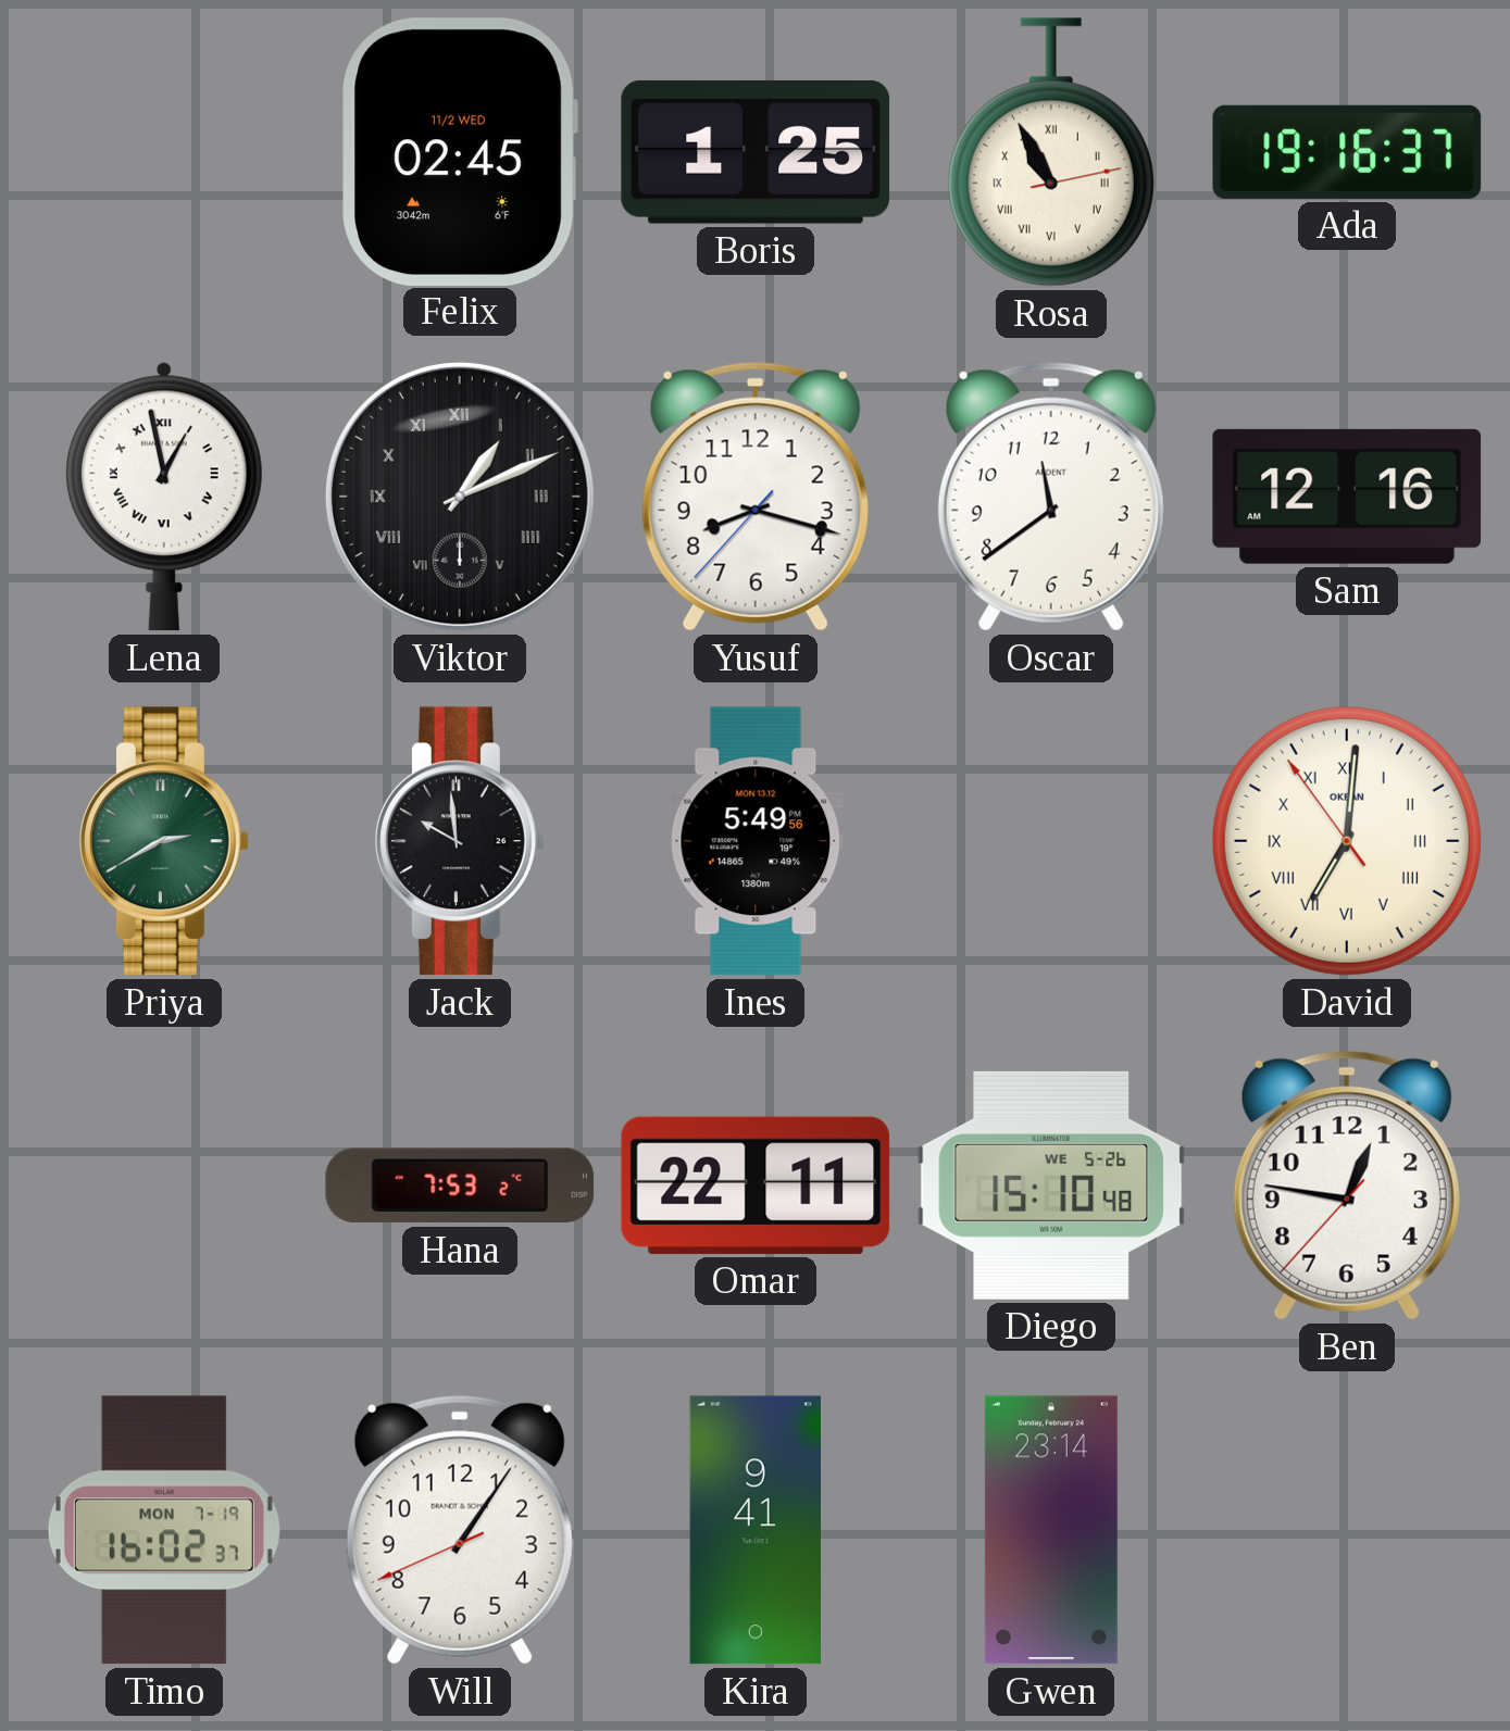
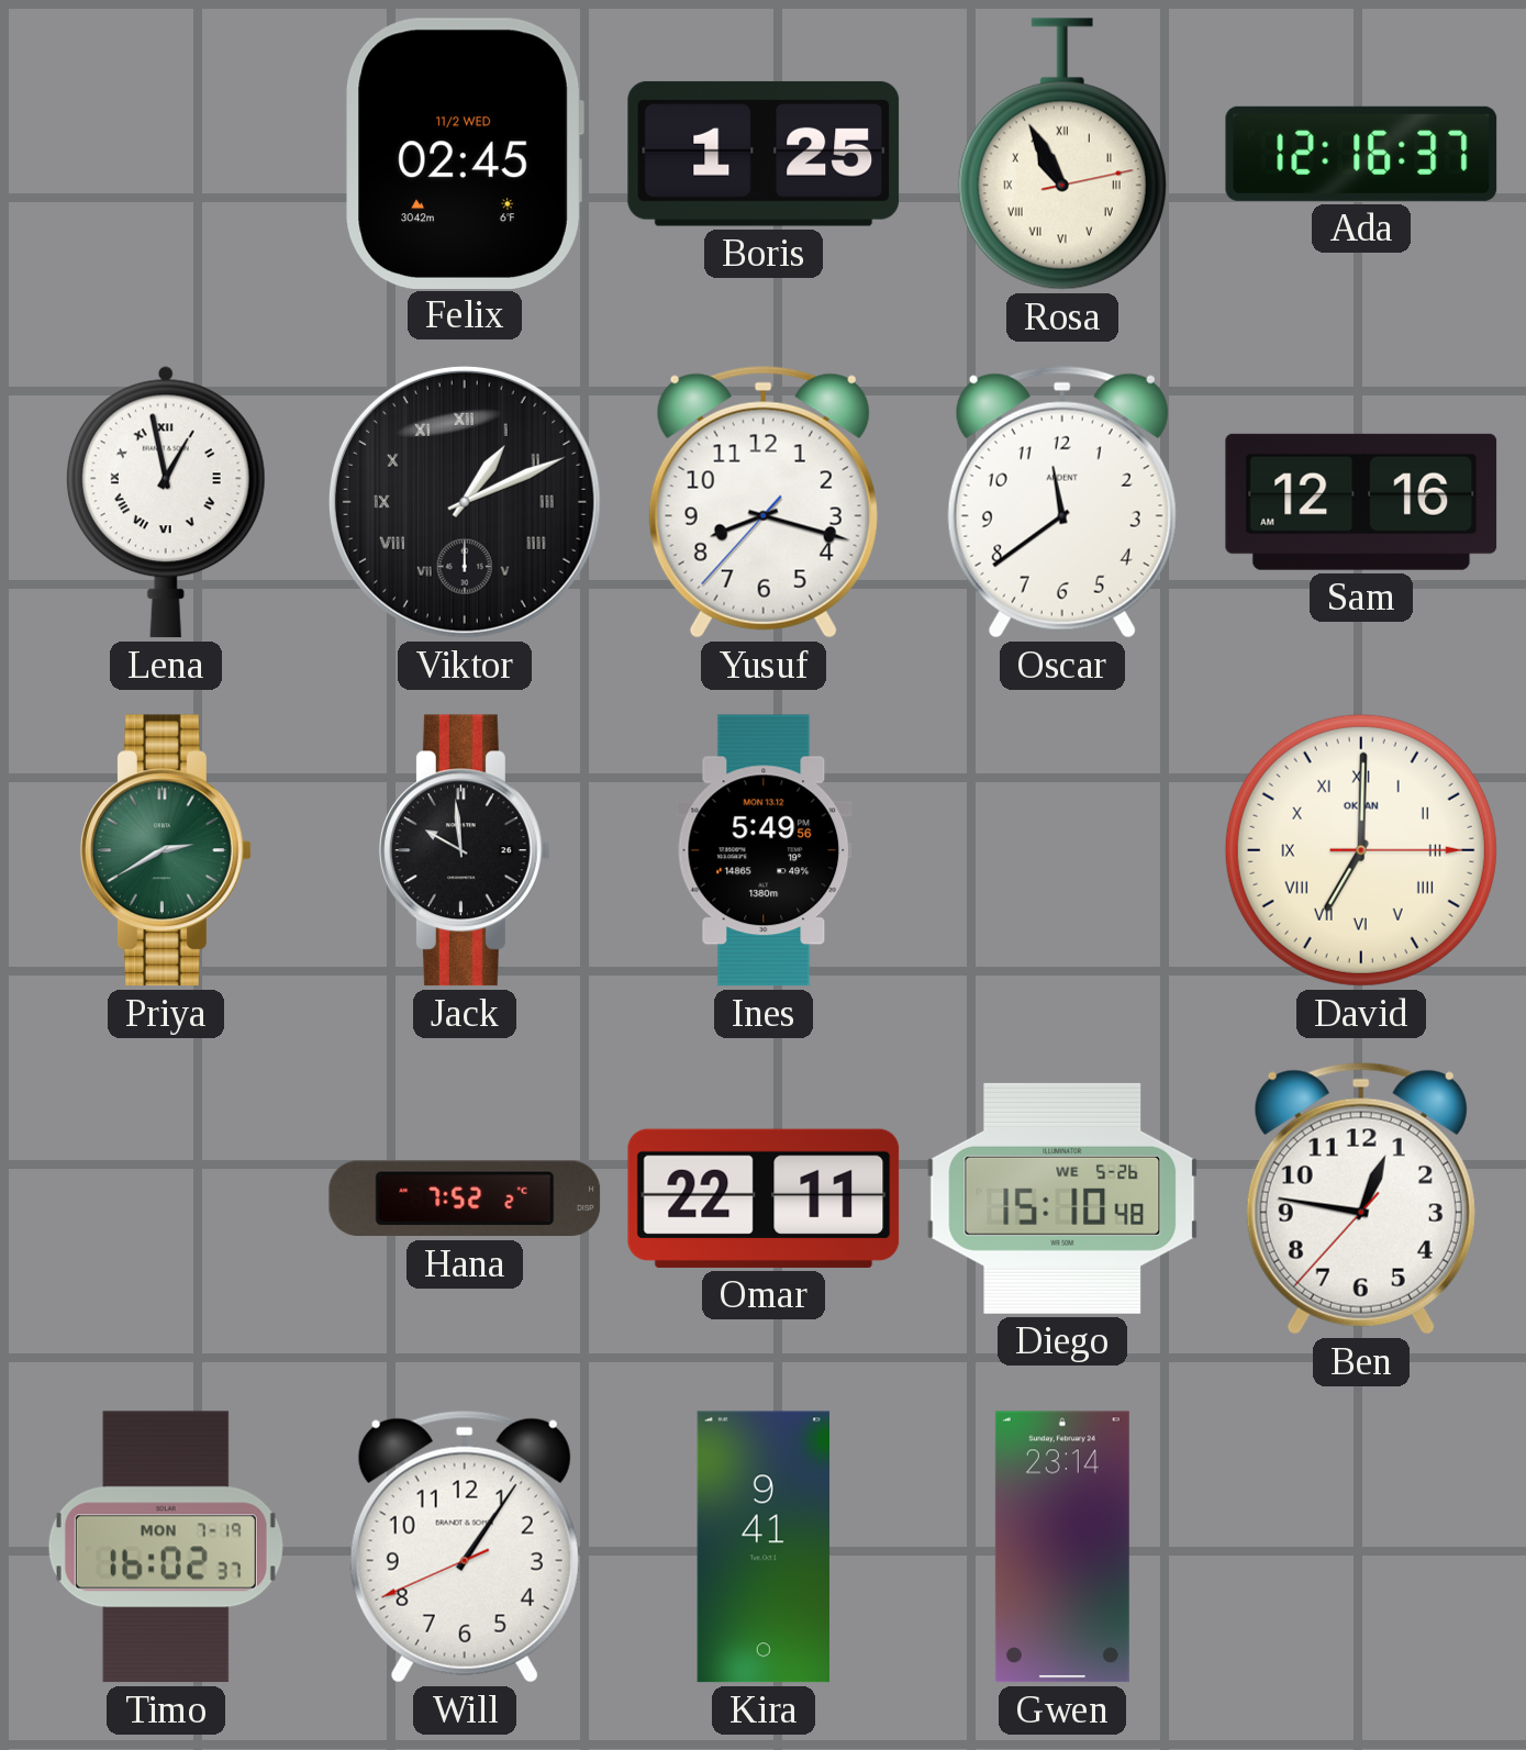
Ada: 19:16 -> 12:16
David: 7:00:54 -> 7:00:15
Hana: 7:53 -> 7:52
